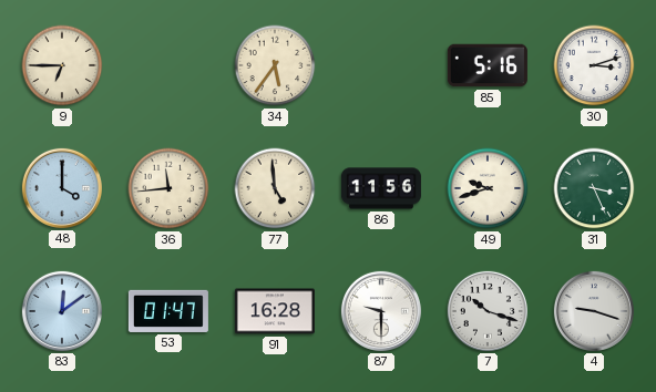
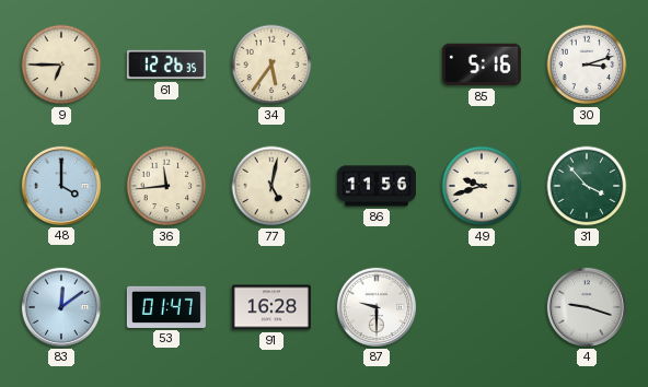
61: none -> 12:26
77: 4:59 -> 5:02
31: 3:26 -> 3:53
7: 10:18 -> none
